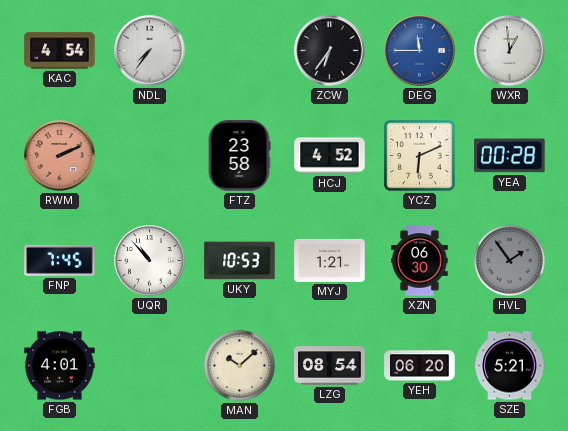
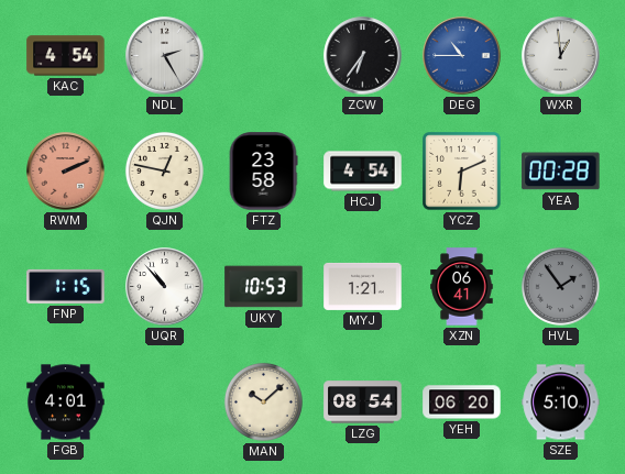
NDL: 7:36 -> 2:25
DEG: 11:45 -> 10:45
QJN: none -> 12:47
HCJ: 4:52 -> 4:54
FNP: 7:45 -> 1:15
XZN: 06:30 -> 06:41
SZE: 5:21 -> 5:10
